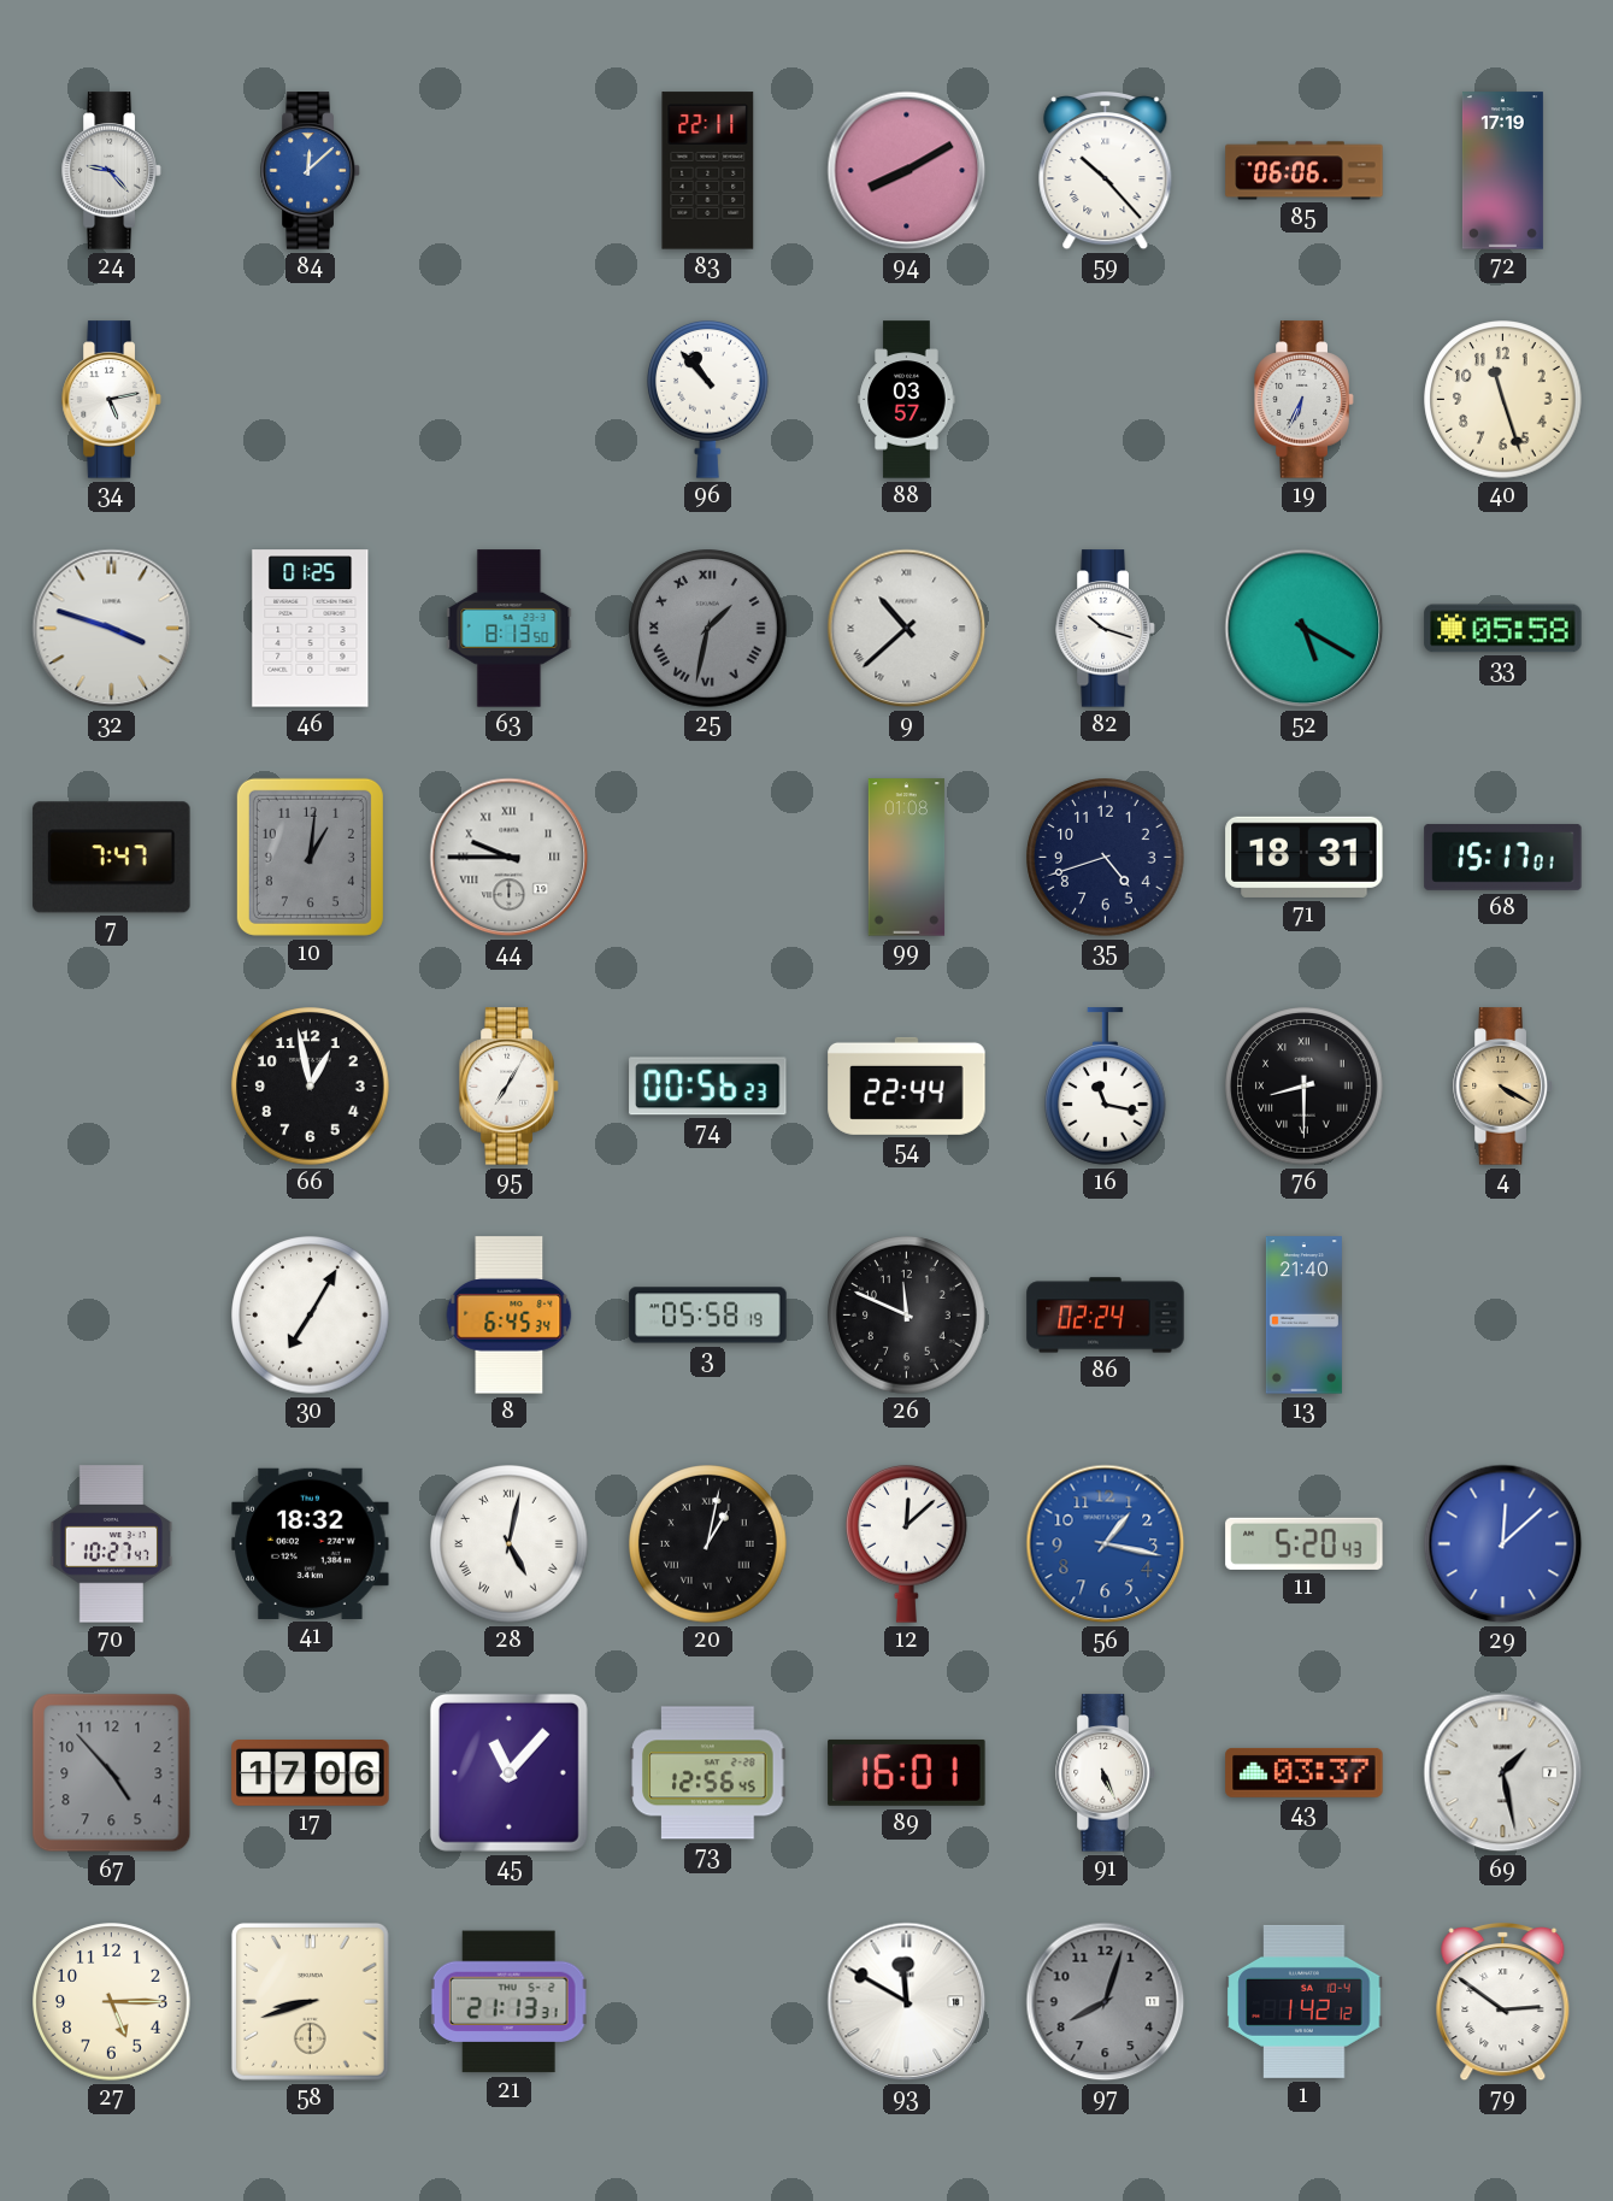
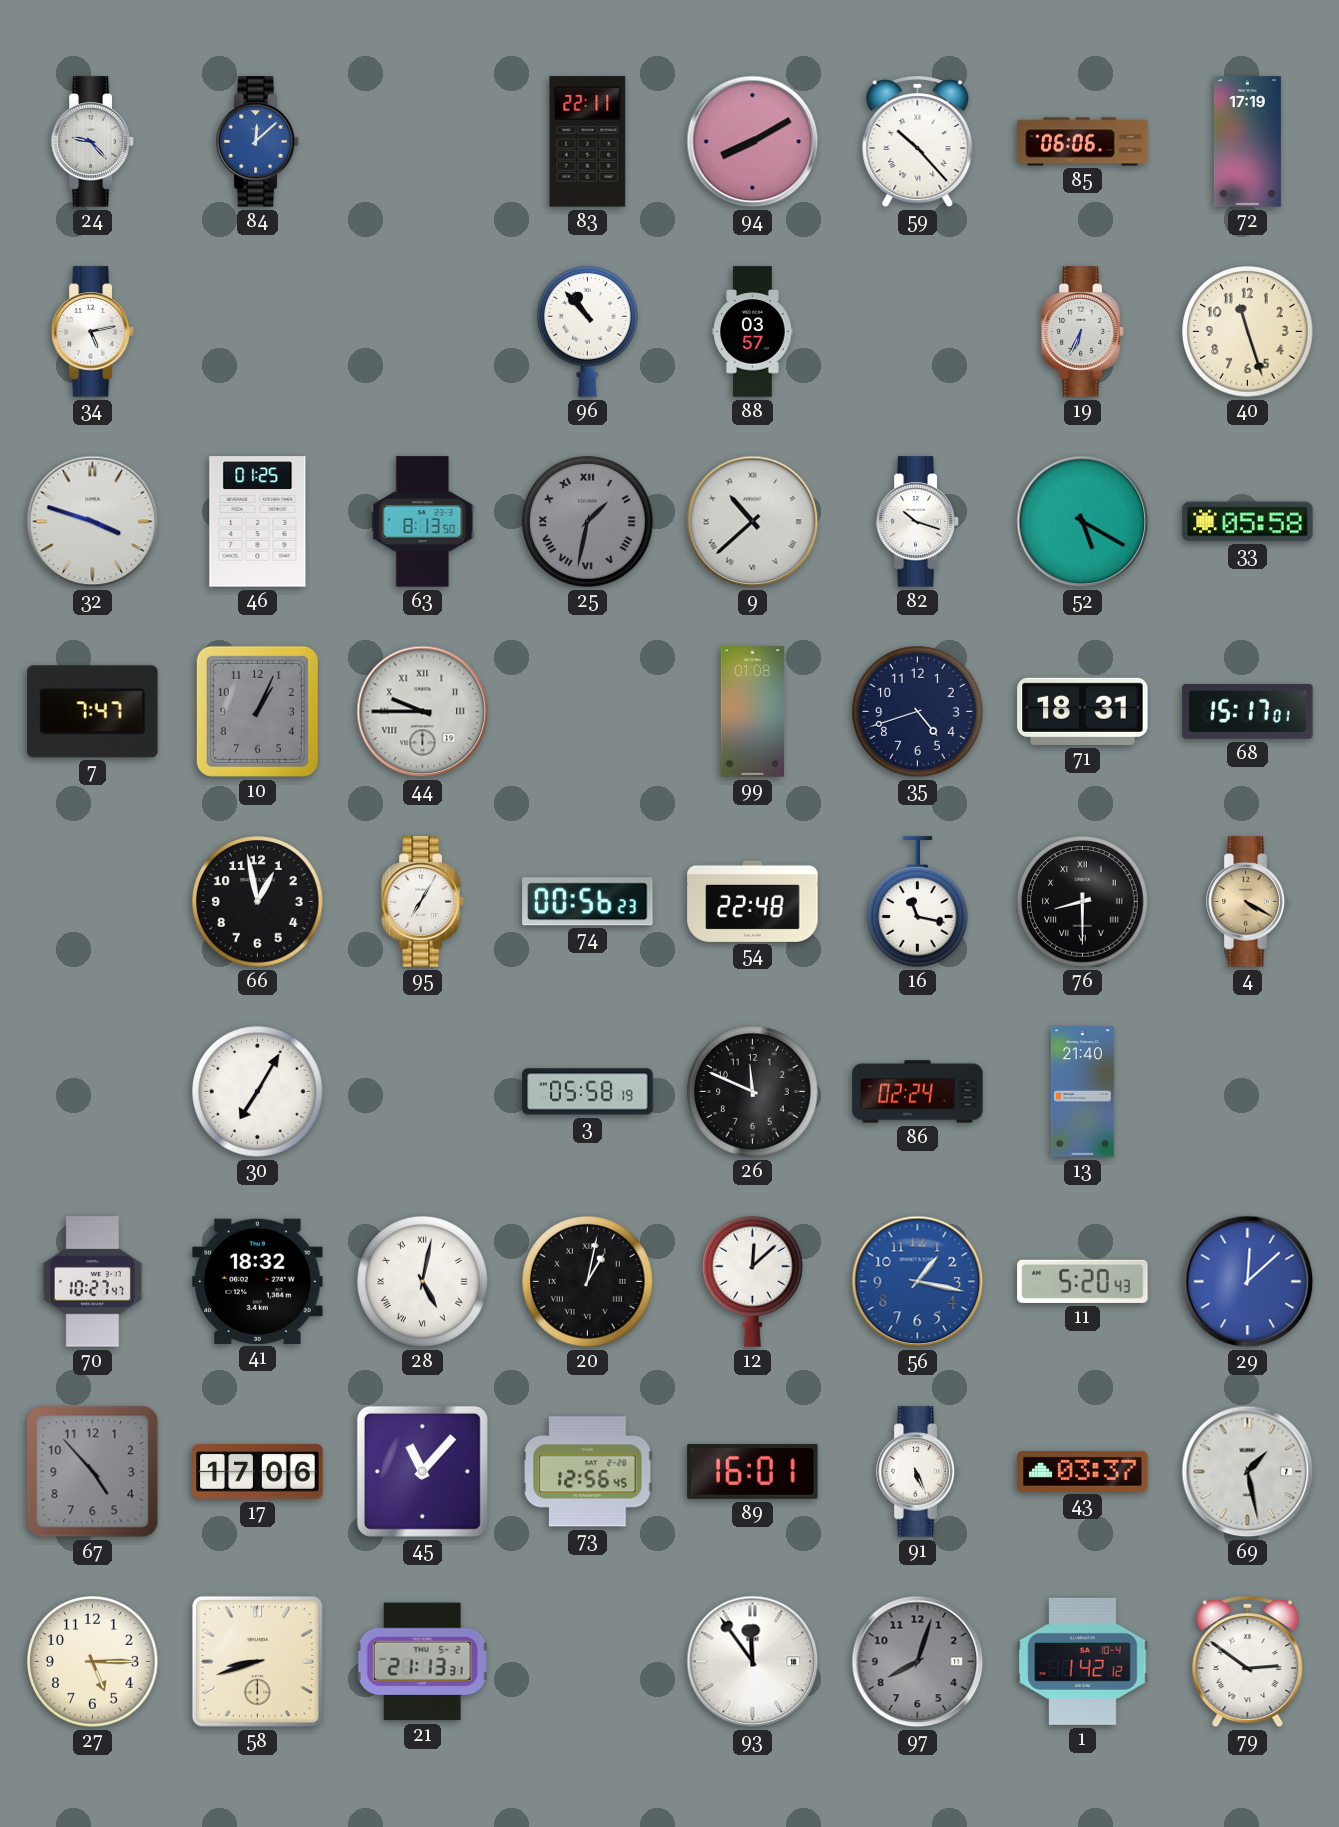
10: 1:01 -> 1:04
54: 22:44 -> 22:48
8: 6:45 -> none
93: 11:50 -> 11:54
